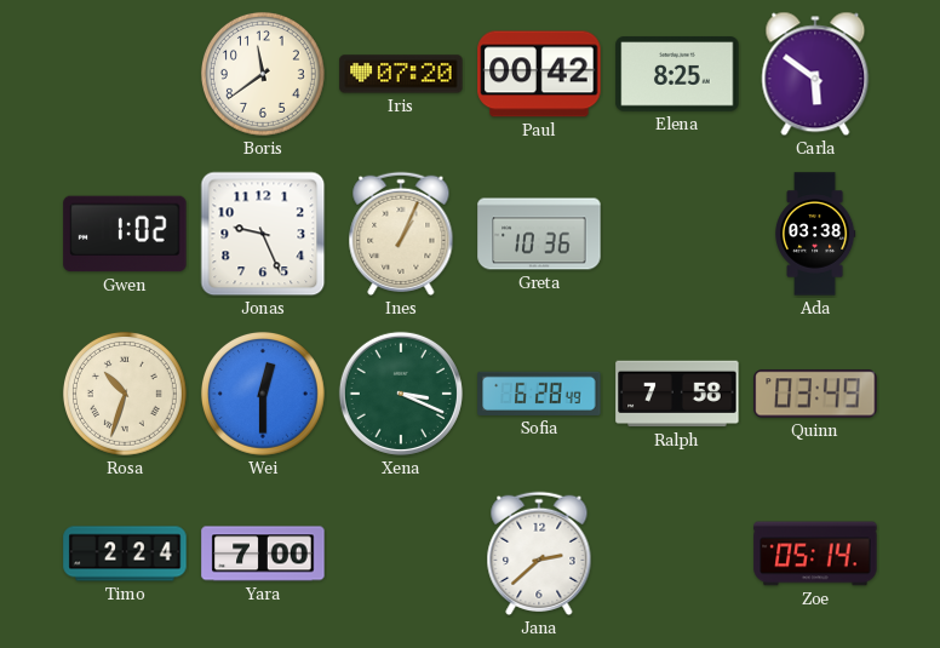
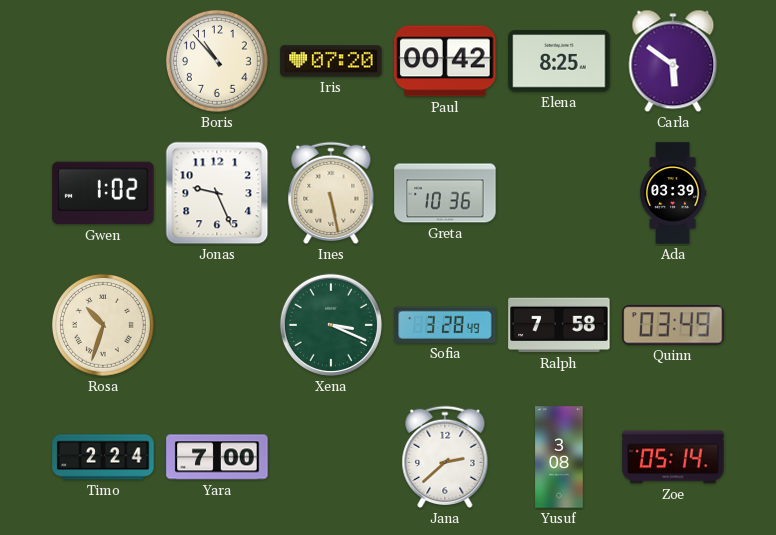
Boris: 11:39 -> 10:53
Ines: 1:04 -> 5:28
Ada: 03:38 -> 03:39
Wei: 12:30 -> none
Sofia: 6:28 -> 3:28
Yusuf: none -> 3:08
